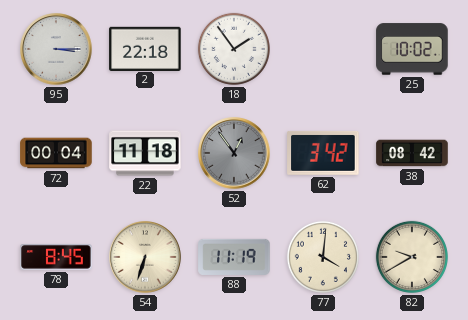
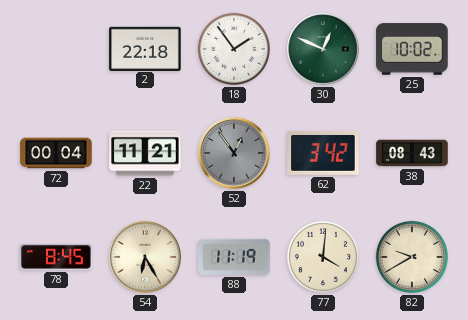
95: 3:15 -> none
30: none -> 12:49
22: 11:18 -> 11:21
38: 08:42 -> 08:43
54: 6:33 -> 6:25
